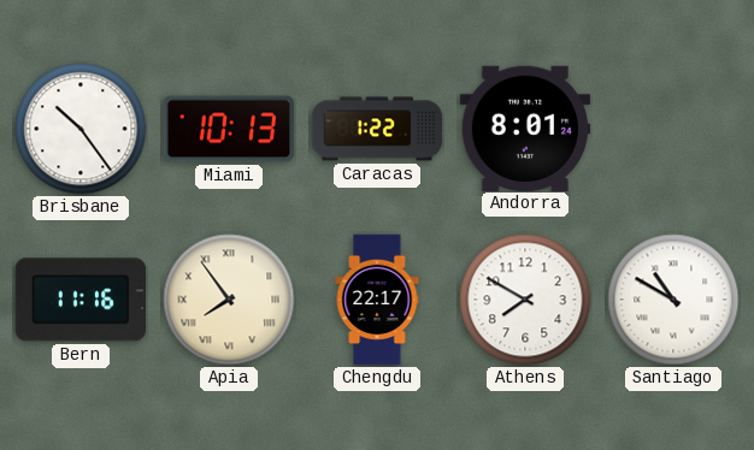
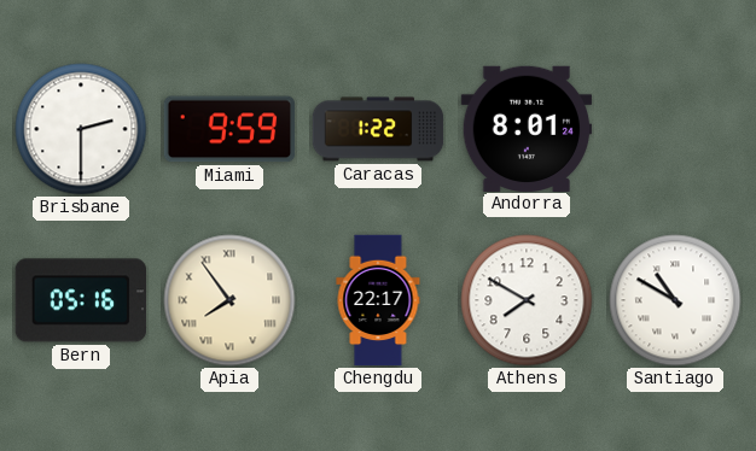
Brisbane: 10:24 -> 2:30
Miami: 10:13 -> 9:59
Bern: 11:16 -> 05:16
